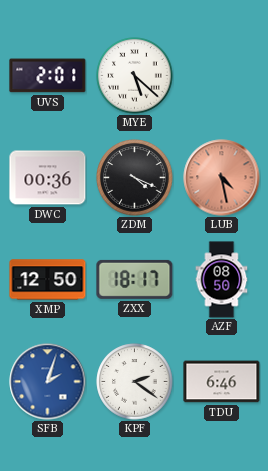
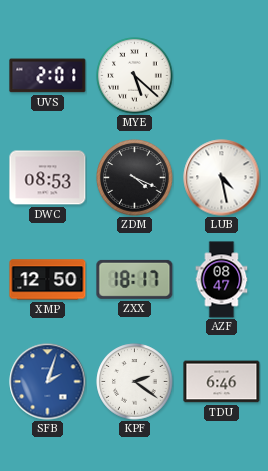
DWC: 00:36 -> 08:53
LUB dial: salmon -> white
AZF: 08:50 -> 08:47
